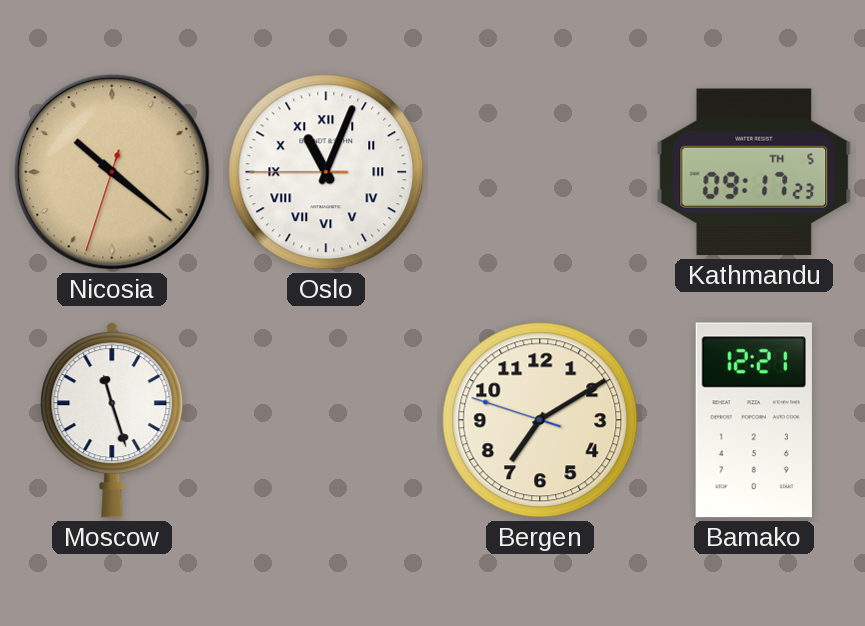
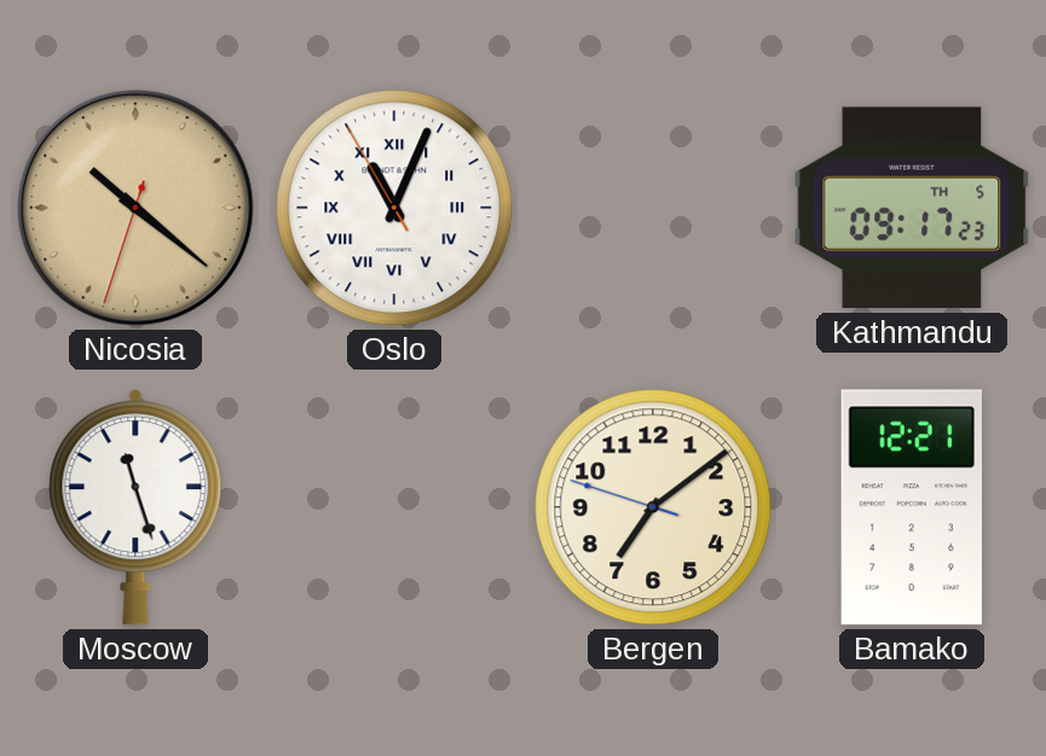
Oslo: 11:03:45 -> 11:03:55
Bergen: 7:09 -> 7:08
